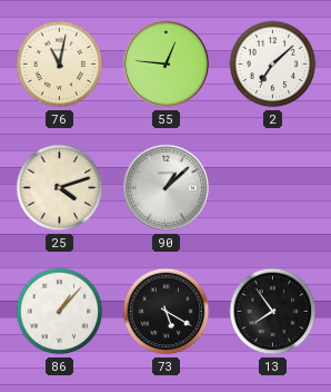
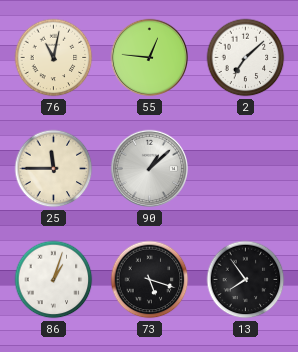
25: 4:12 -> 11:45
86: 1:07 -> 1:03
73: 5:20 -> 5:18
